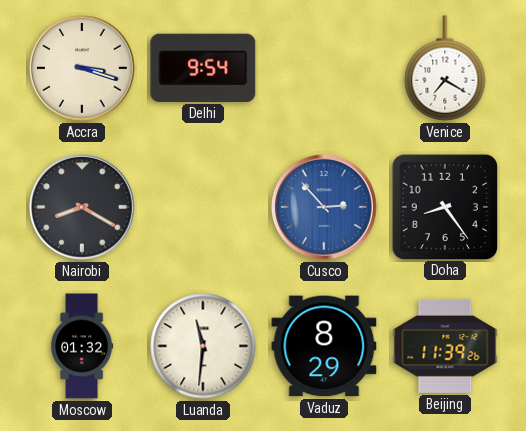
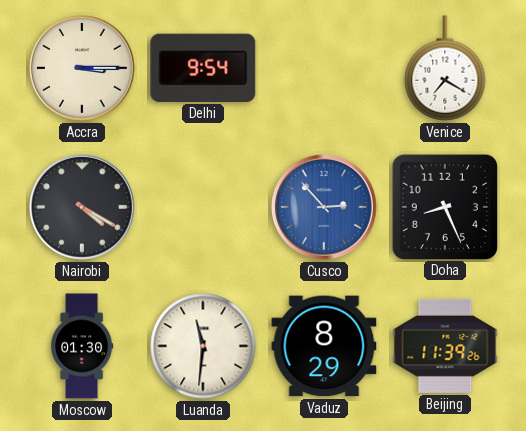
Accra: 3:18 -> 3:15
Nairobi: 8:20 -> 4:20
Doha: 8:24 -> 8:26
Moscow: 01:32 -> 01:30
